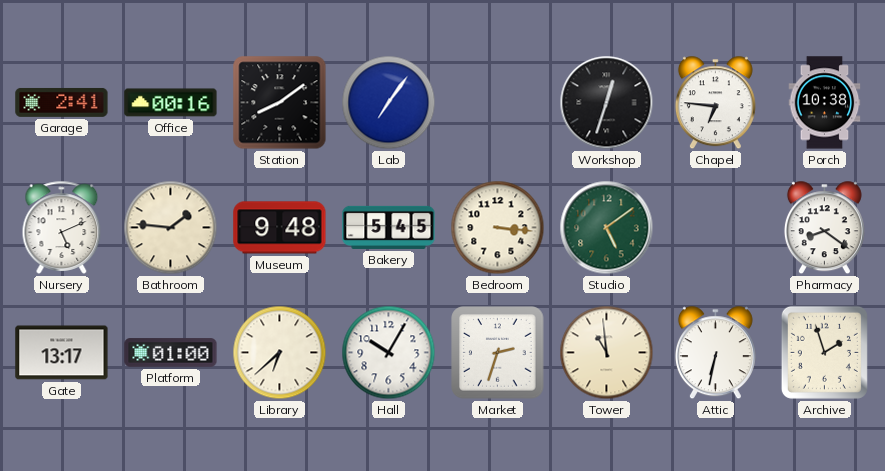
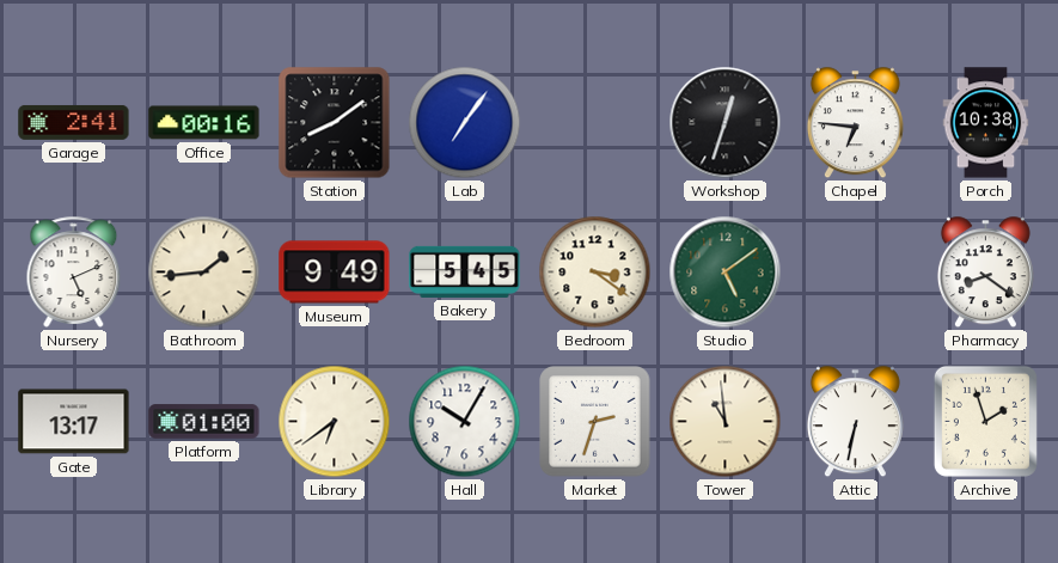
Bathroom: 1:46 -> 1:44
Museum: 9:48 -> 9:49
Bedroom: 3:16 -> 3:21
Library: 6:38 -> 6:39
